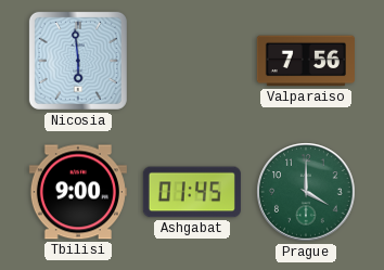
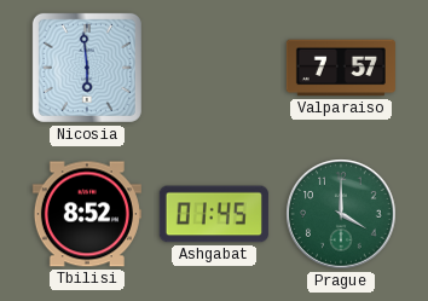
Valparaiso: 7:56 -> 7:57
Tbilisi: 9:00 -> 8:52
